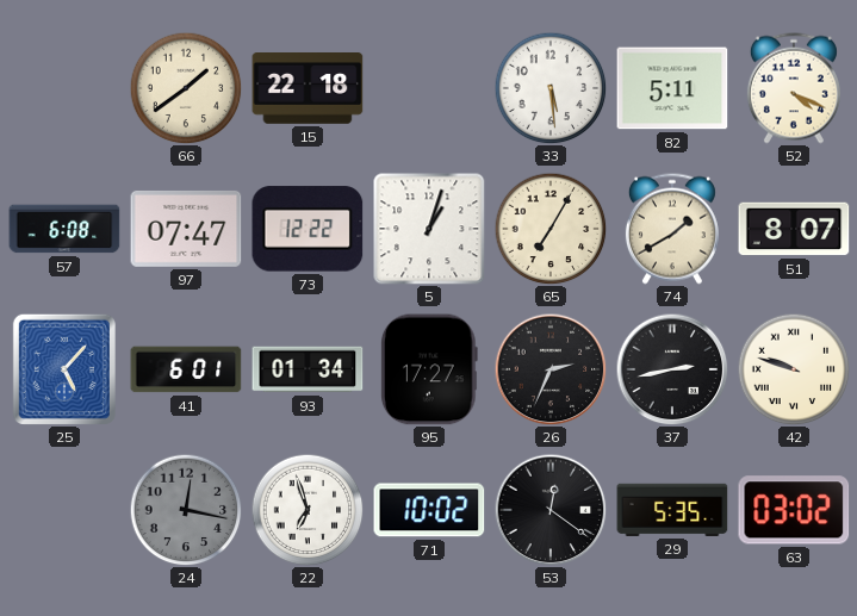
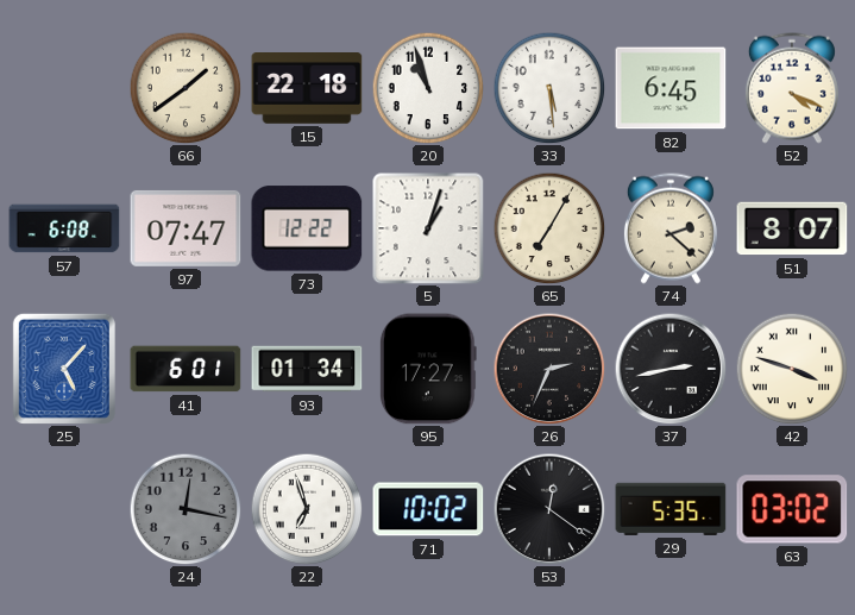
20: none -> 10:57
82: 5:11 -> 6:45
74: 1:40 -> 2:22
42: 9:48 -> 3:48
